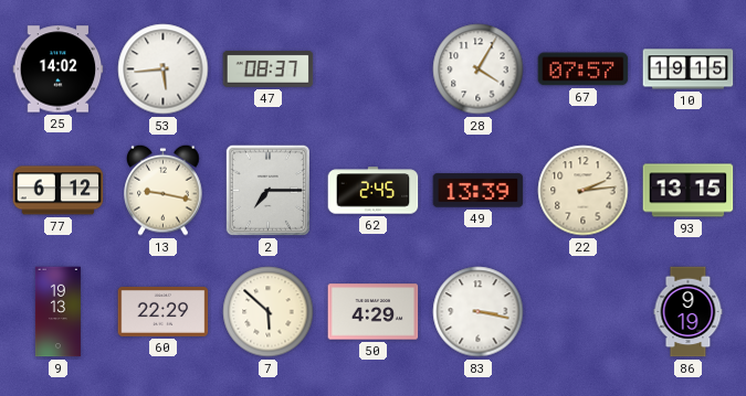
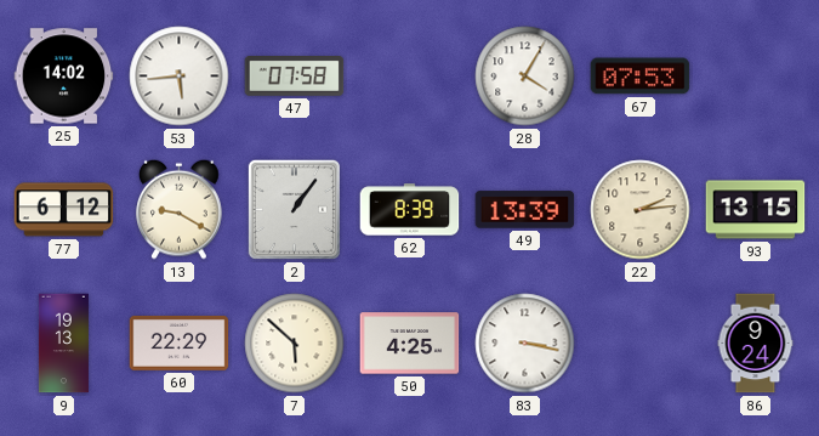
47: 08:37 -> 07:58
67: 07:57 -> 07:53
10: 19:15 -> none
13: 9:17 -> 9:20
2: 7:15 -> 1:06
62: 2:45 -> 8:39
50: 4:29 -> 4:25
86: 9:19 -> 9:24
